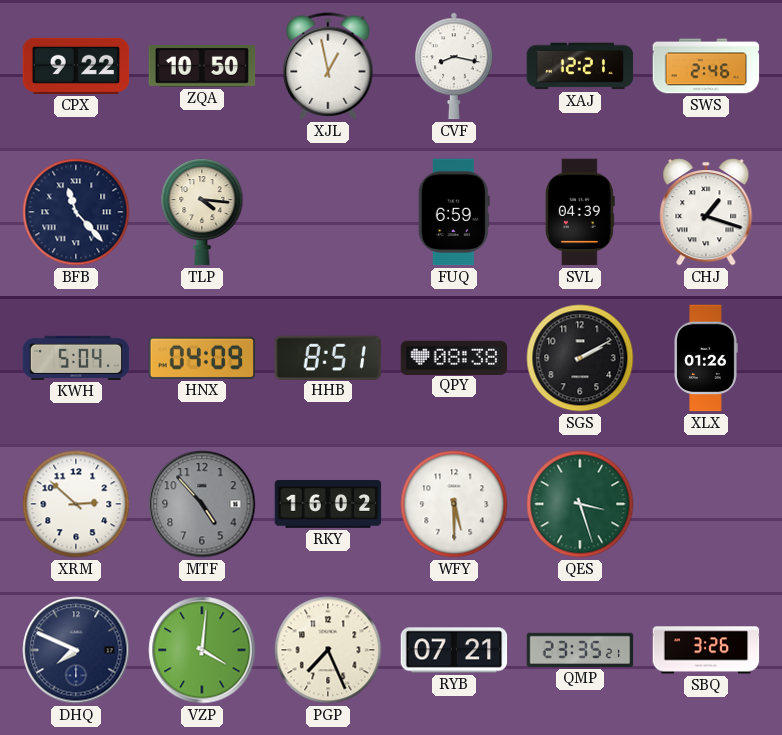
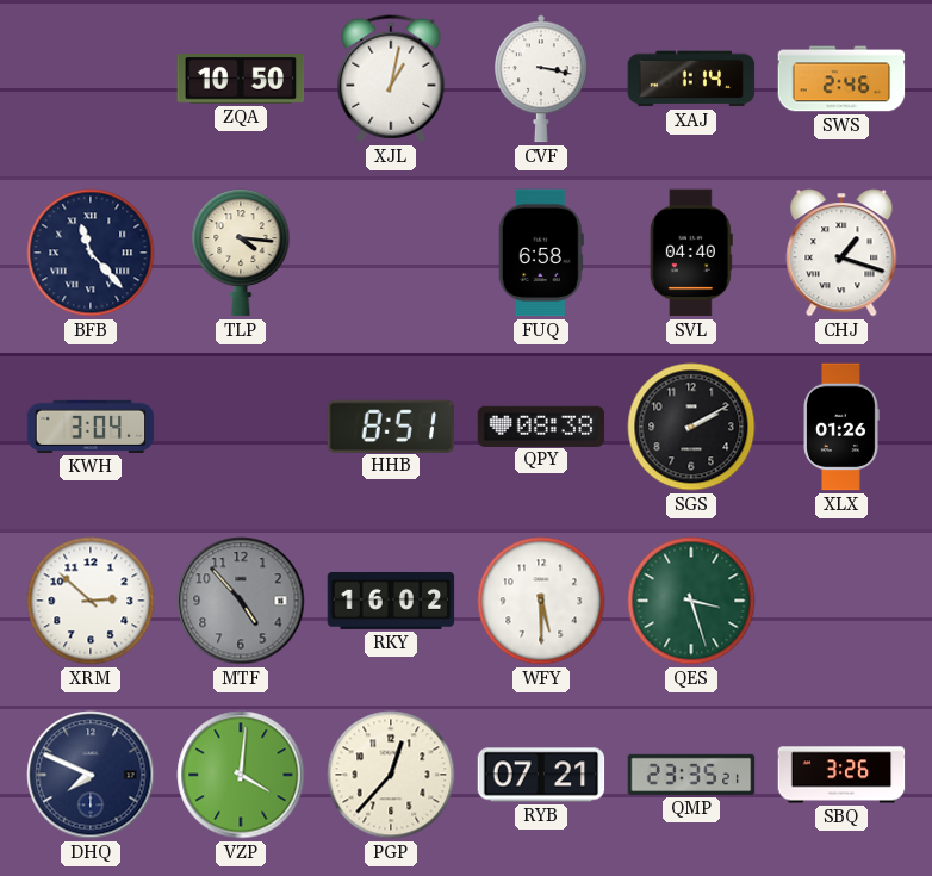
CPX: 9:22 -> none
XJL: 12:58 -> 1:02
CVF: 8:17 -> 3:17
XAJ: 12:21 -> 1:14
FUQ: 6:59 -> 6:58
SVL: 04:39 -> 04:40
KWH: 5:04 -> 3:04
HNX: 04:09 -> none
PGP: 7:26 -> 12:37
